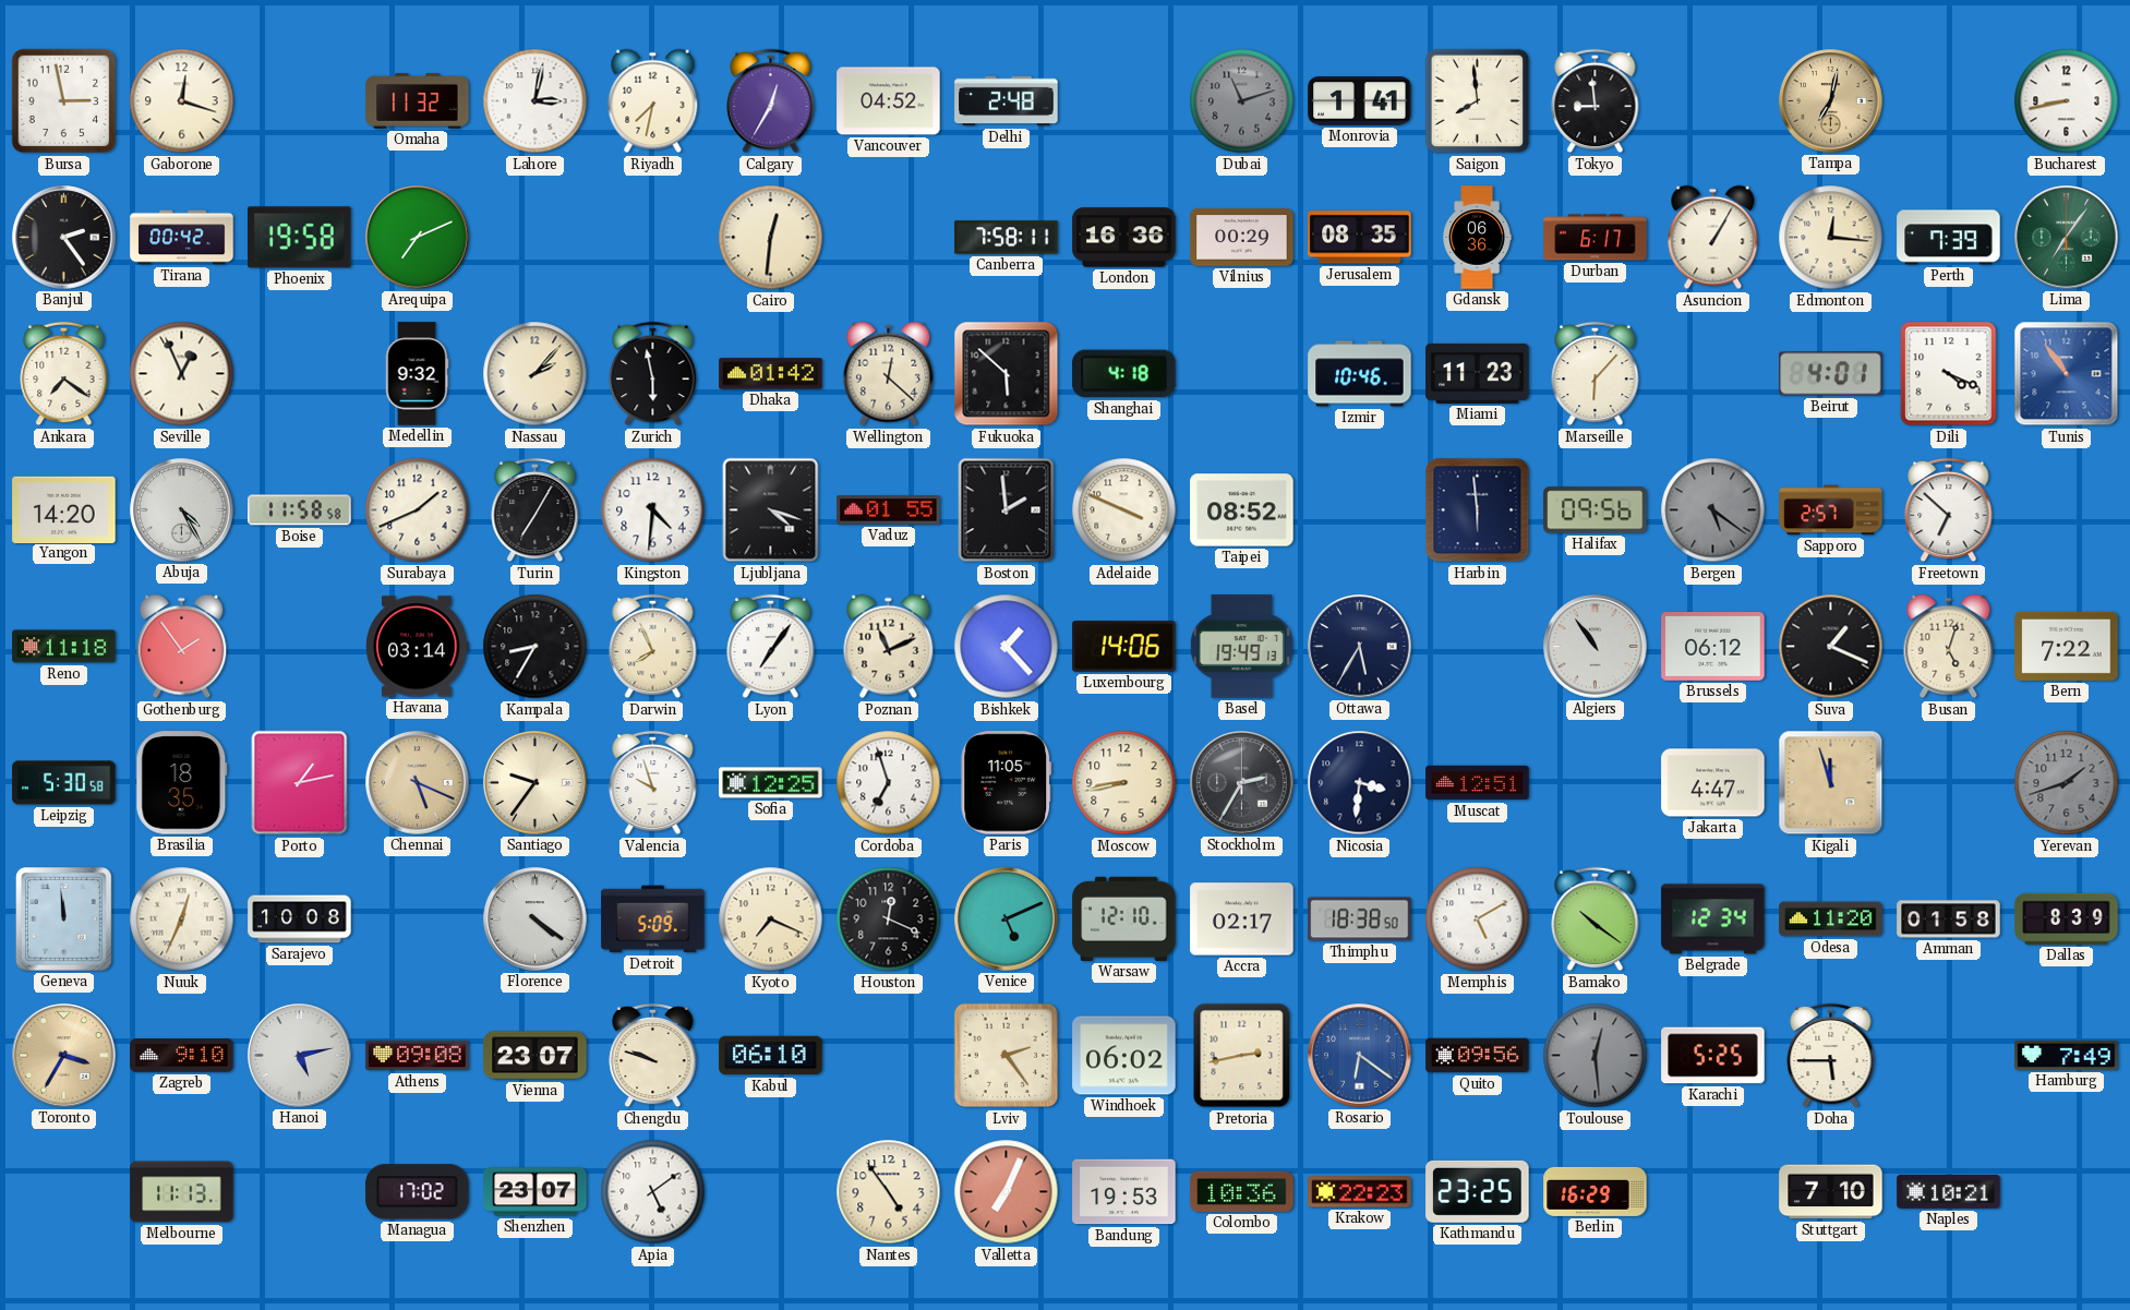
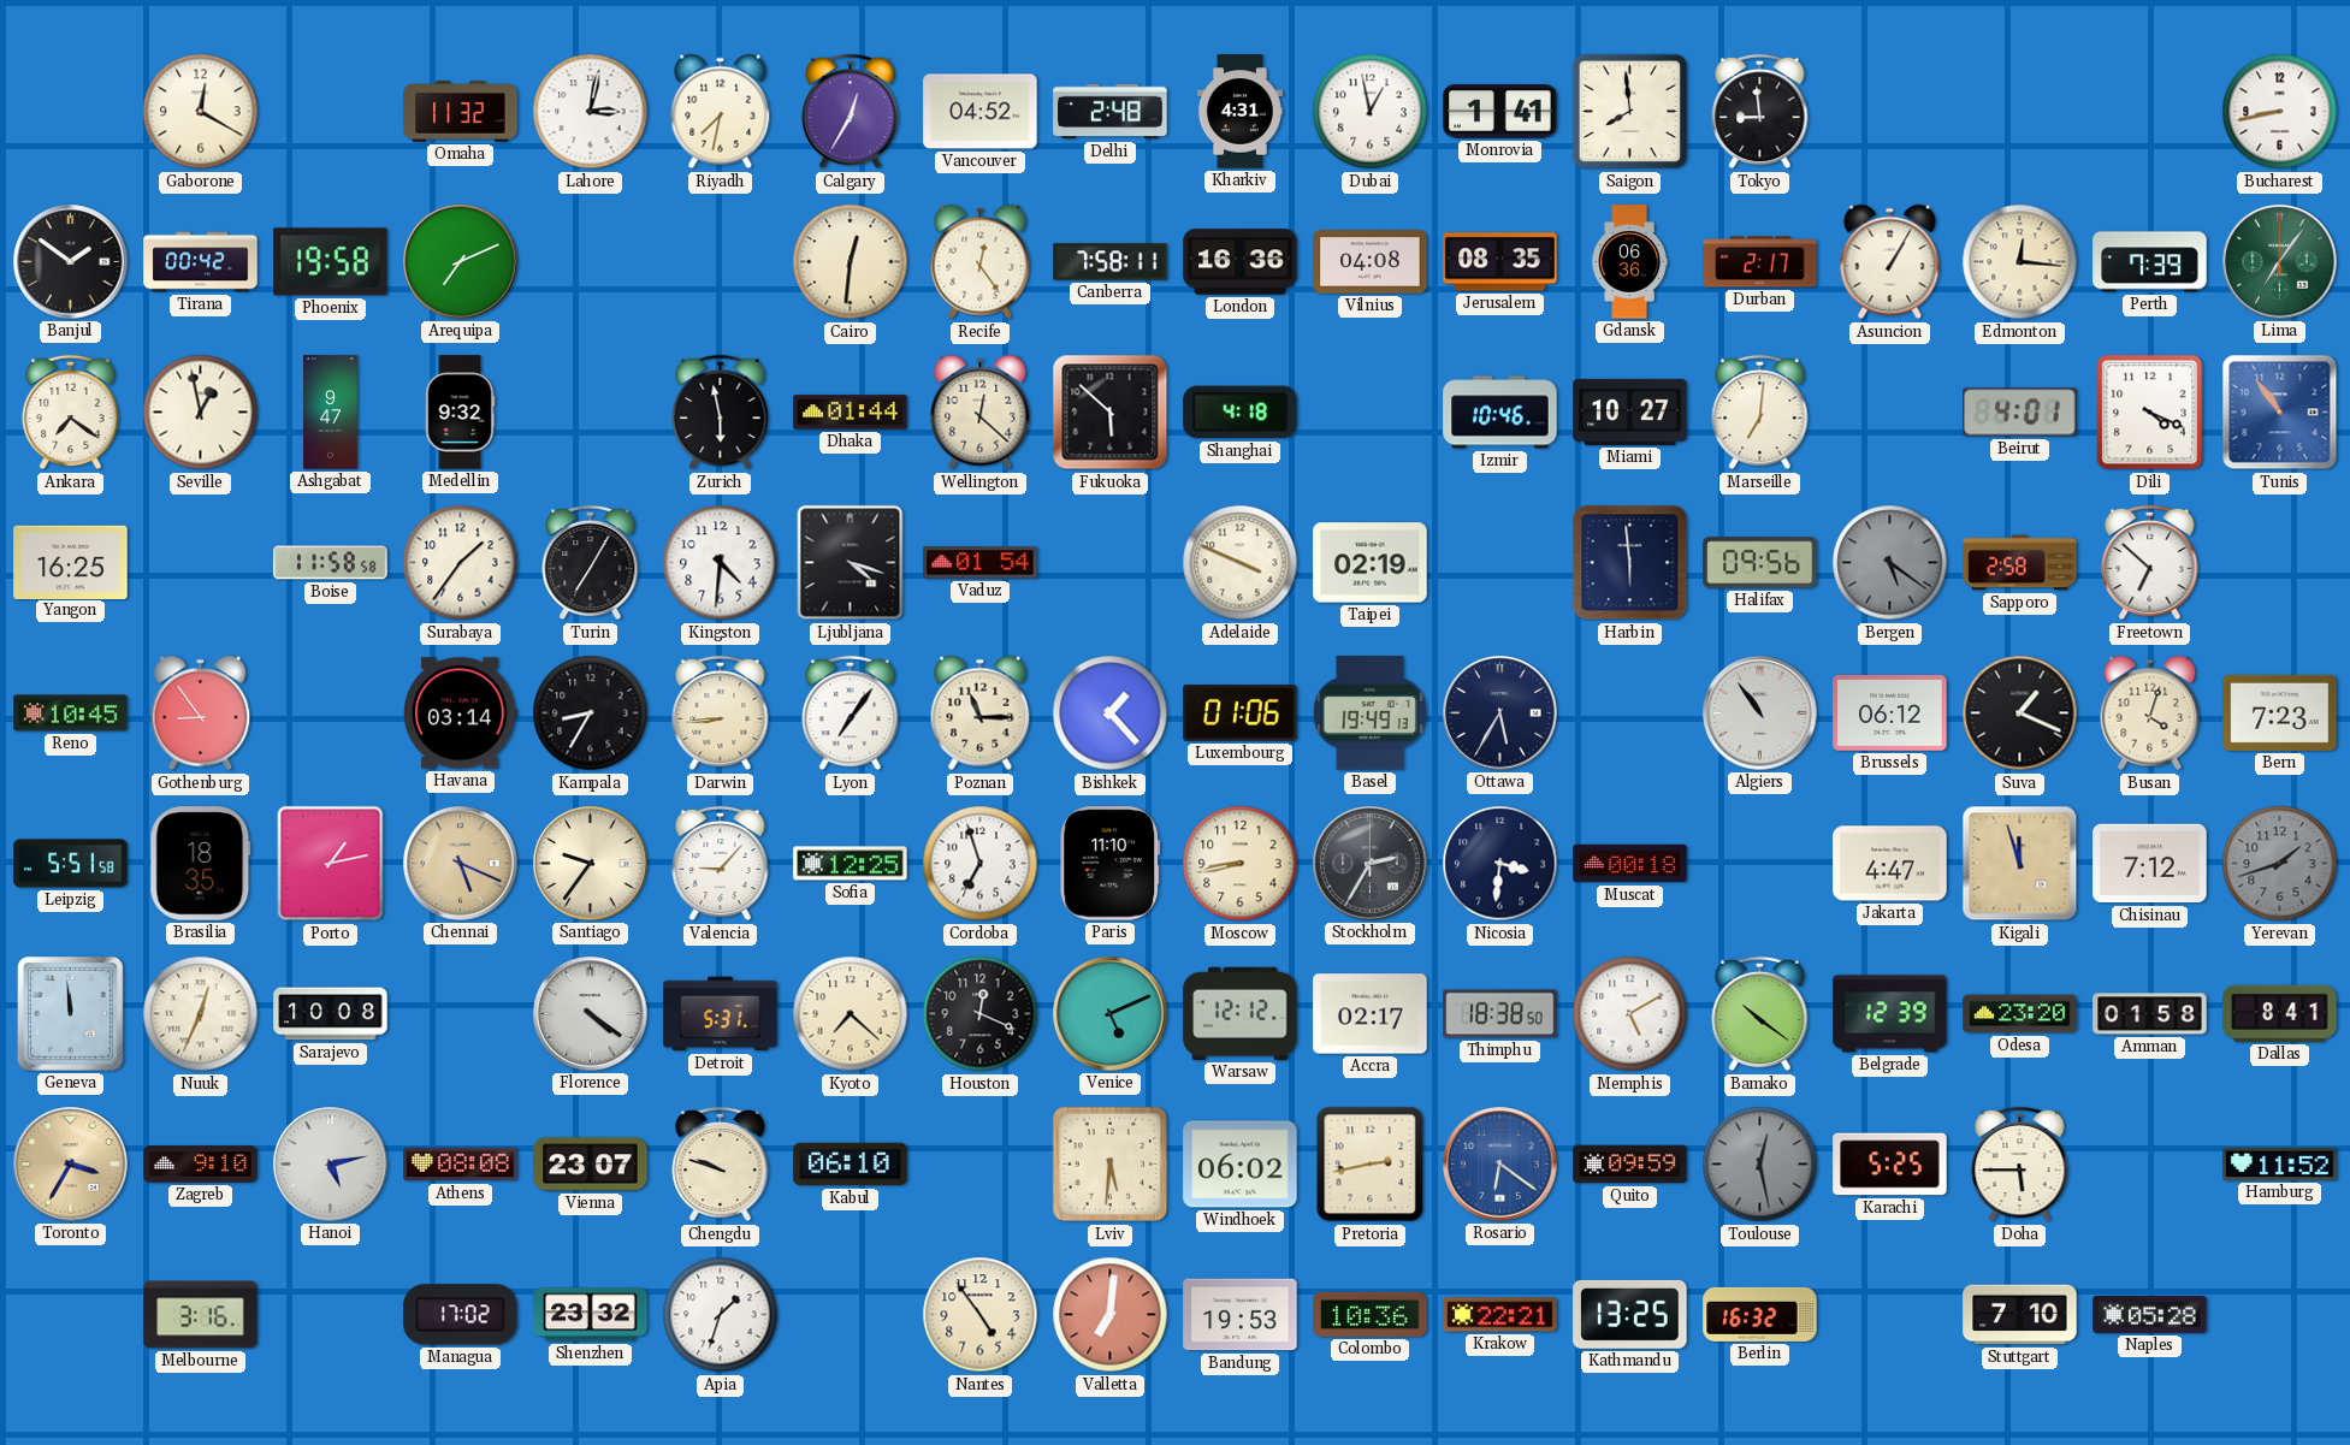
Bursa: 2:58 -> none
Gaborone: 12:18 -> 12:20
Kharkiv: none -> 4:31
Dubai: 11:12 -> 12:58
Dubai dial: grey -> white
Tampa: 7:02 -> none
Banjul: 2:24 -> 1:51
Recife: none -> 12:24
Vilnius: 00:29 -> 04:08
Durban: 6:17 -> 2:17
Seville: 12:56 -> 12:58
Ashgabat: none -> 9:47
Nassau: 2:07 -> none
Dhaka: 01:42 -> 01:44
Miami: 11:23 -> 10:27
Marseille: 6:07 -> 7:01
Yangon: 14:20 -> 16:25
Abuja: 4:25 -> none
Surabaya: 1:41 -> 1:36
Vaduz: 01:55 -> 01:54
Boston: 1:59 -> none
Taipei: 08:52 -> 02:19
Sapporo: 2:57 -> 2:58
Reno: 11:18 -> 10:45
Gothenburg: 1:54 -> 8:54
Darwin: 7:56 -> 8:44
Poznan: 11:11 -> 11:15
Luxembourg: 14:06 -> 01:06
Busan: 5:03 -> 4:03
Bern: 7:22 -> 7:23
Leipzig: 5:30 -> 5:51
Valencia: 9:57 -> 9:07
Paris: 11:05 -> 11:10
Muscat: 12:51 -> 00:18
Chisinau: none -> 7:12
Detroit: 5:09 -> 5:31
Kyoto: 7:19 -> 7:22
Warsaw: 12:10 -> 12:12
Belgrade: 12:34 -> 12:39
Odesa: 11:20 -> 23:20
Dallas: 8:39 -> 8:41
Athens: 09:08 -> 08:08
Lviv: 2:24 -> 5:31
Quito: 09:56 -> 09:59
Toulouse: 12:29 -> 12:28
Hamburg: 7:49 -> 11:52
Melbourne: 11:13 -> 3:16
Shenzhen: 23:07 -> 23:32
Apia: 5:09 -> 1:33
Valletta: 7:04 -> 7:01
Krakow: 22:23 -> 22:21
Kathmandu: 23:25 -> 13:25
Berlin: 16:29 -> 16:32
Naples: 10:21 -> 05:28
